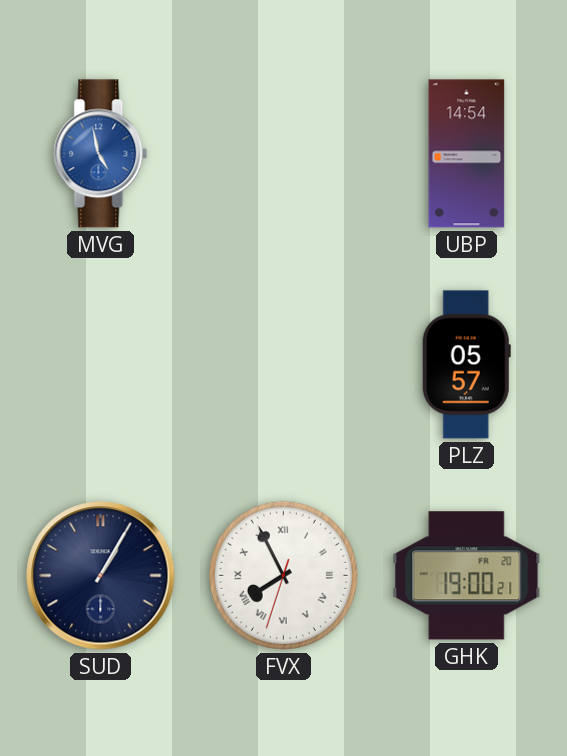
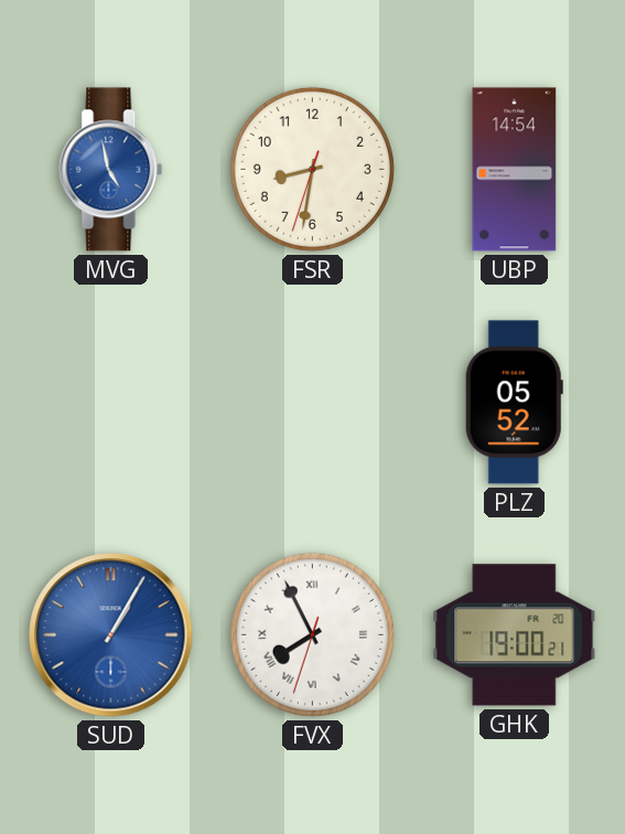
FSR: none -> 8:31
PLZ: 05:57 -> 05:52
SUD dial: navy -> blue
